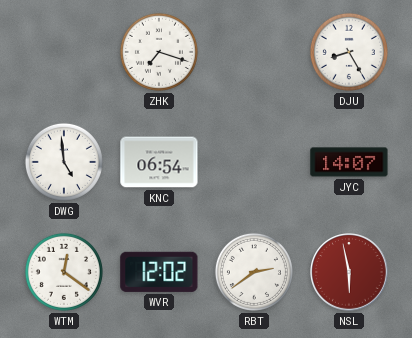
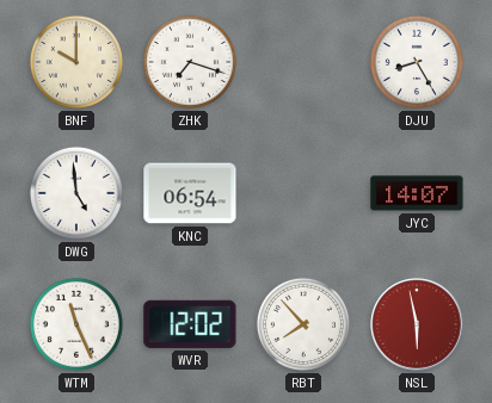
BNF: none -> 10:00
WTM: 12:21 -> 11:26
RBT: 2:39 -> 7:53
